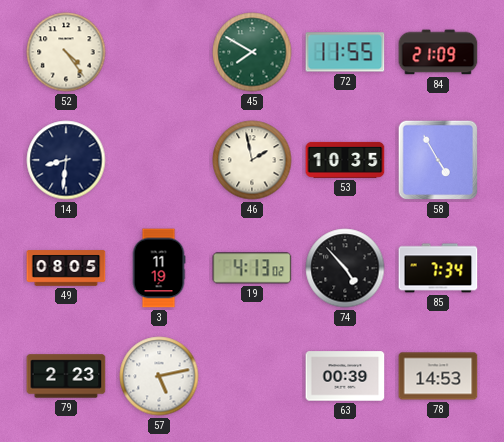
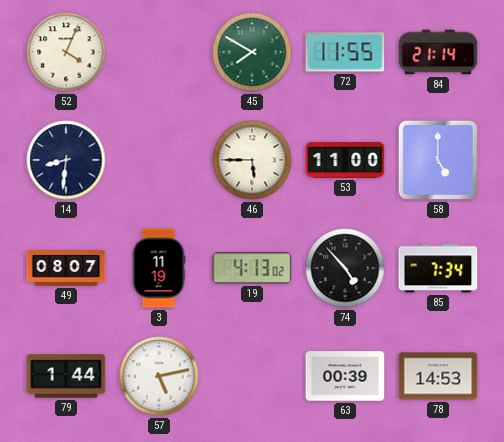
52: 4:24 -> 4:04
84: 21:09 -> 21:14
46: 1:58 -> 5:45
53: 10:35 -> 11:00
58: 4:55 -> 5:00
49: 08:05 -> 08:07
79: 2:23 -> 1:44
